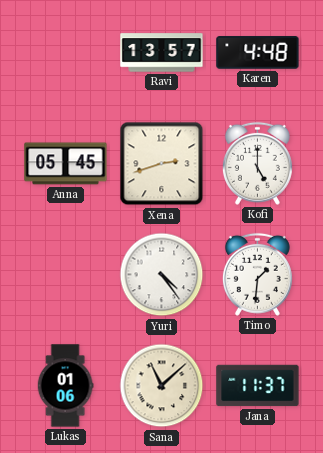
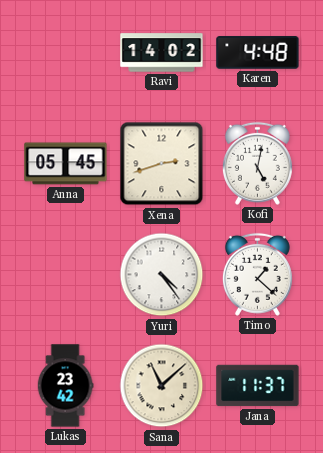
Ravi: 13:57 -> 14:02
Kofi: 5:00 -> 5:02
Timo: 1:31 -> 1:22
Lukas: 01:06 -> 23:42
